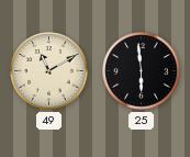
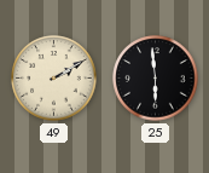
49: 11:10 -> 2:10
